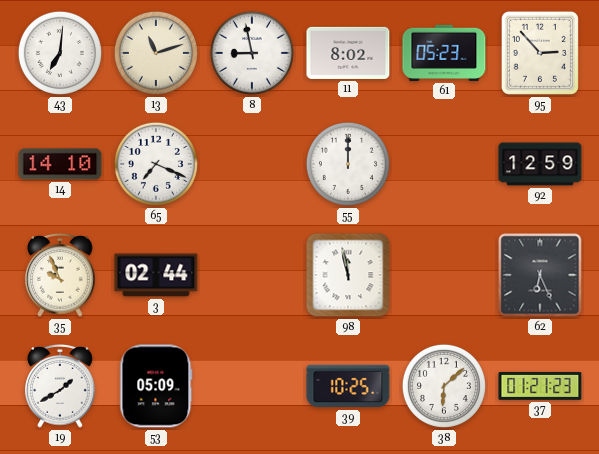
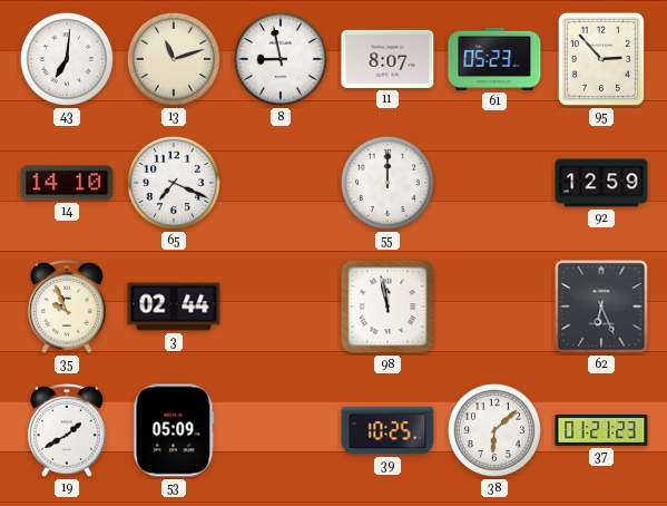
11: 8:02 -> 8:07
